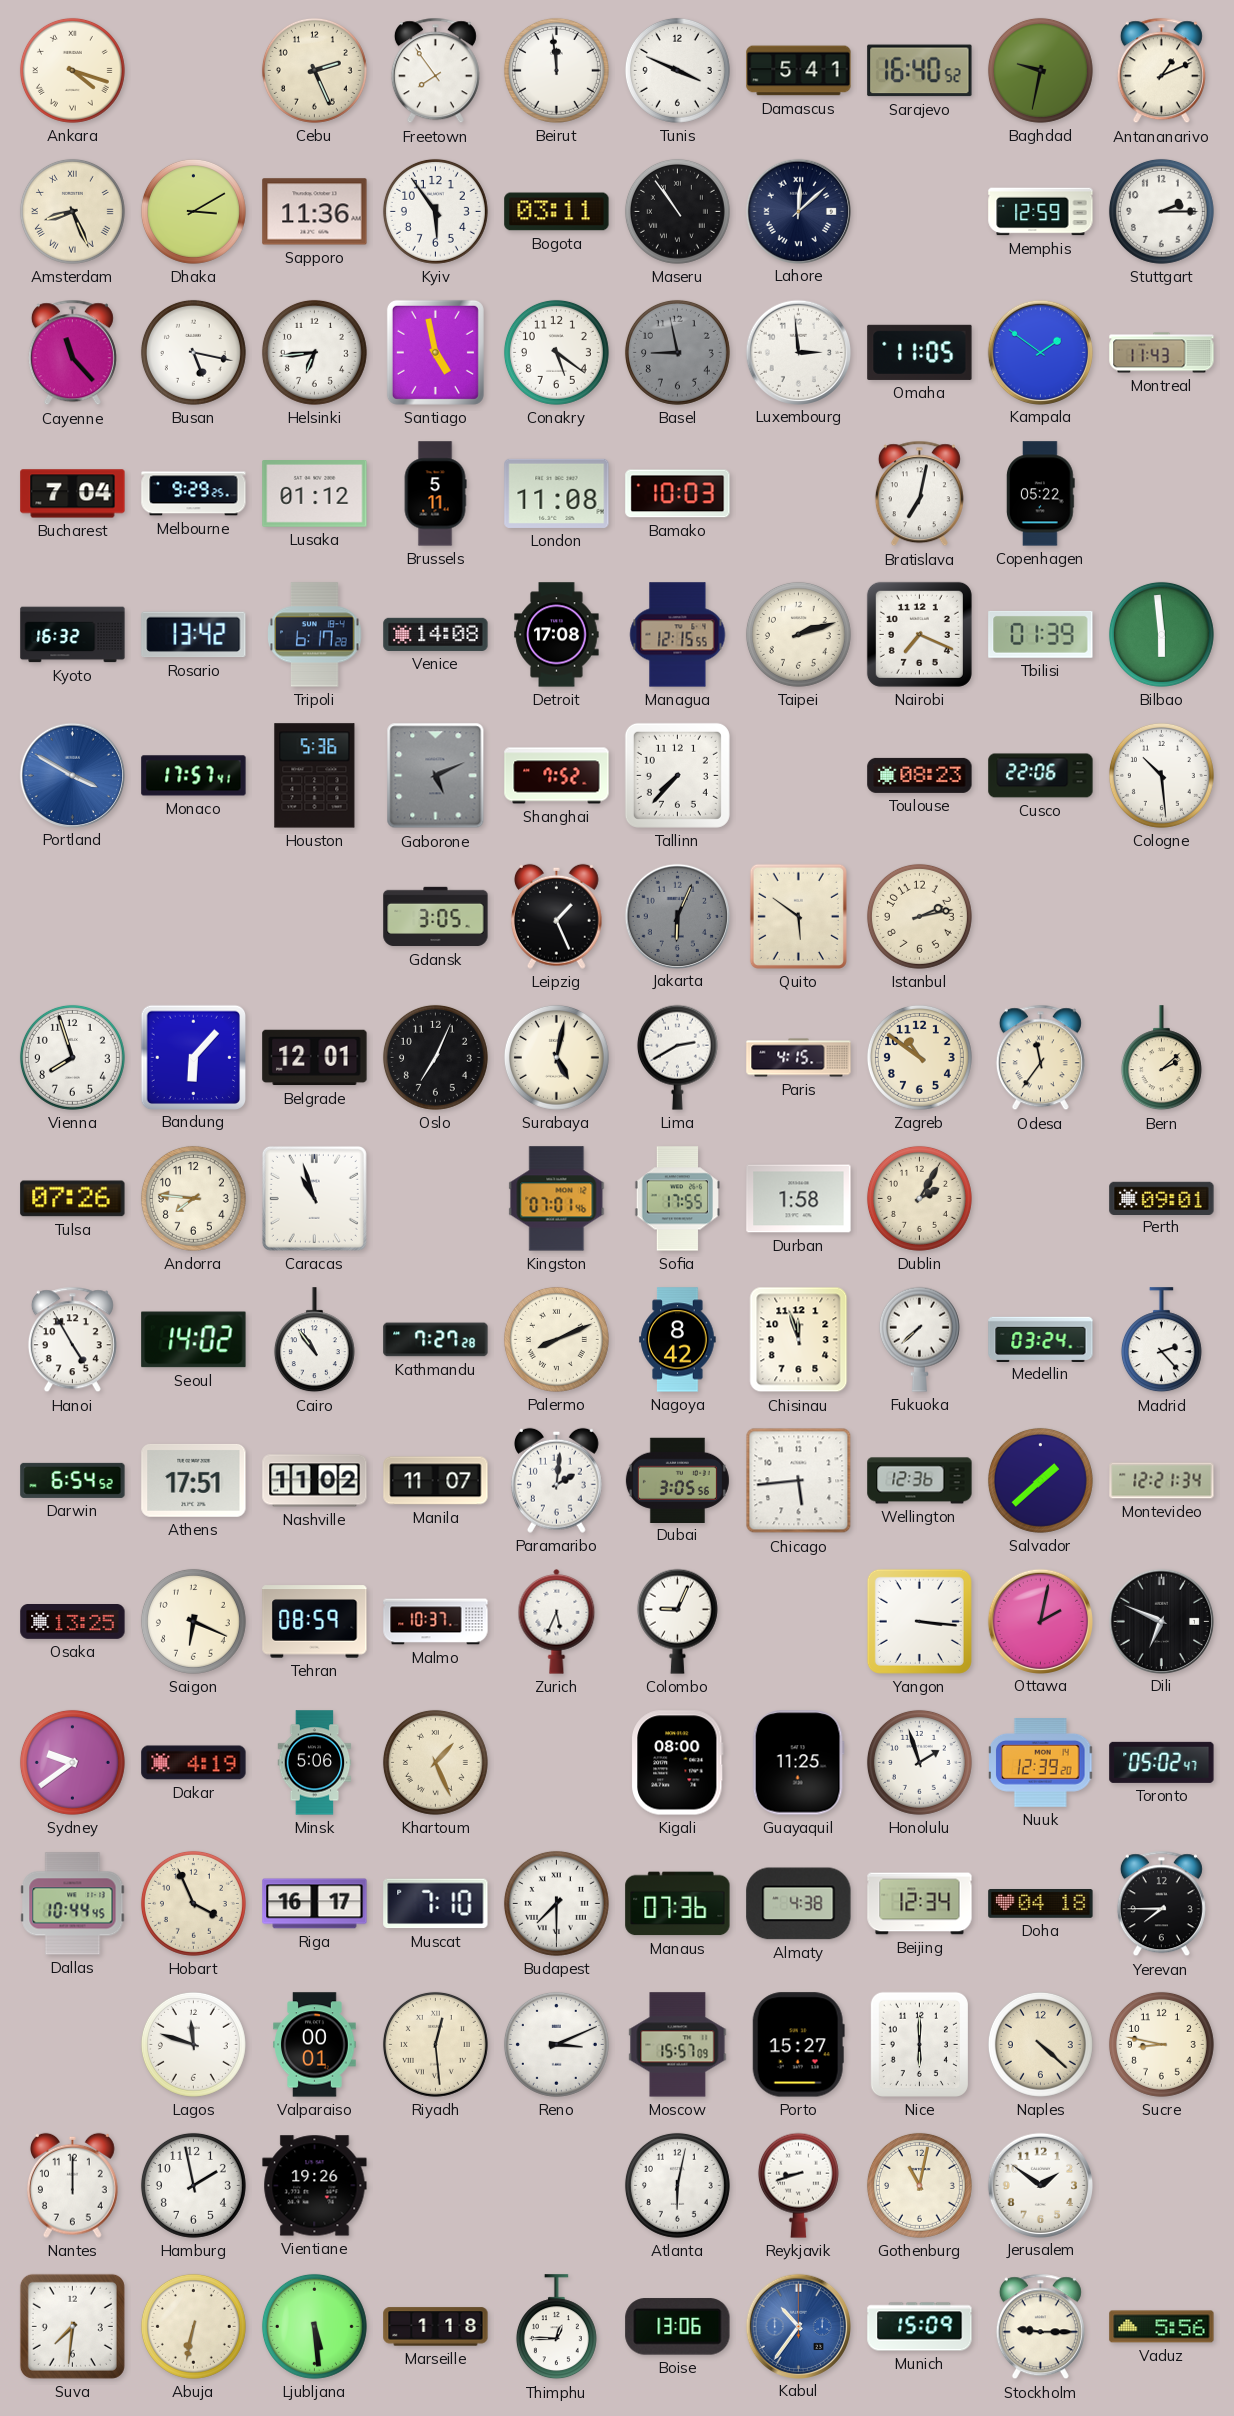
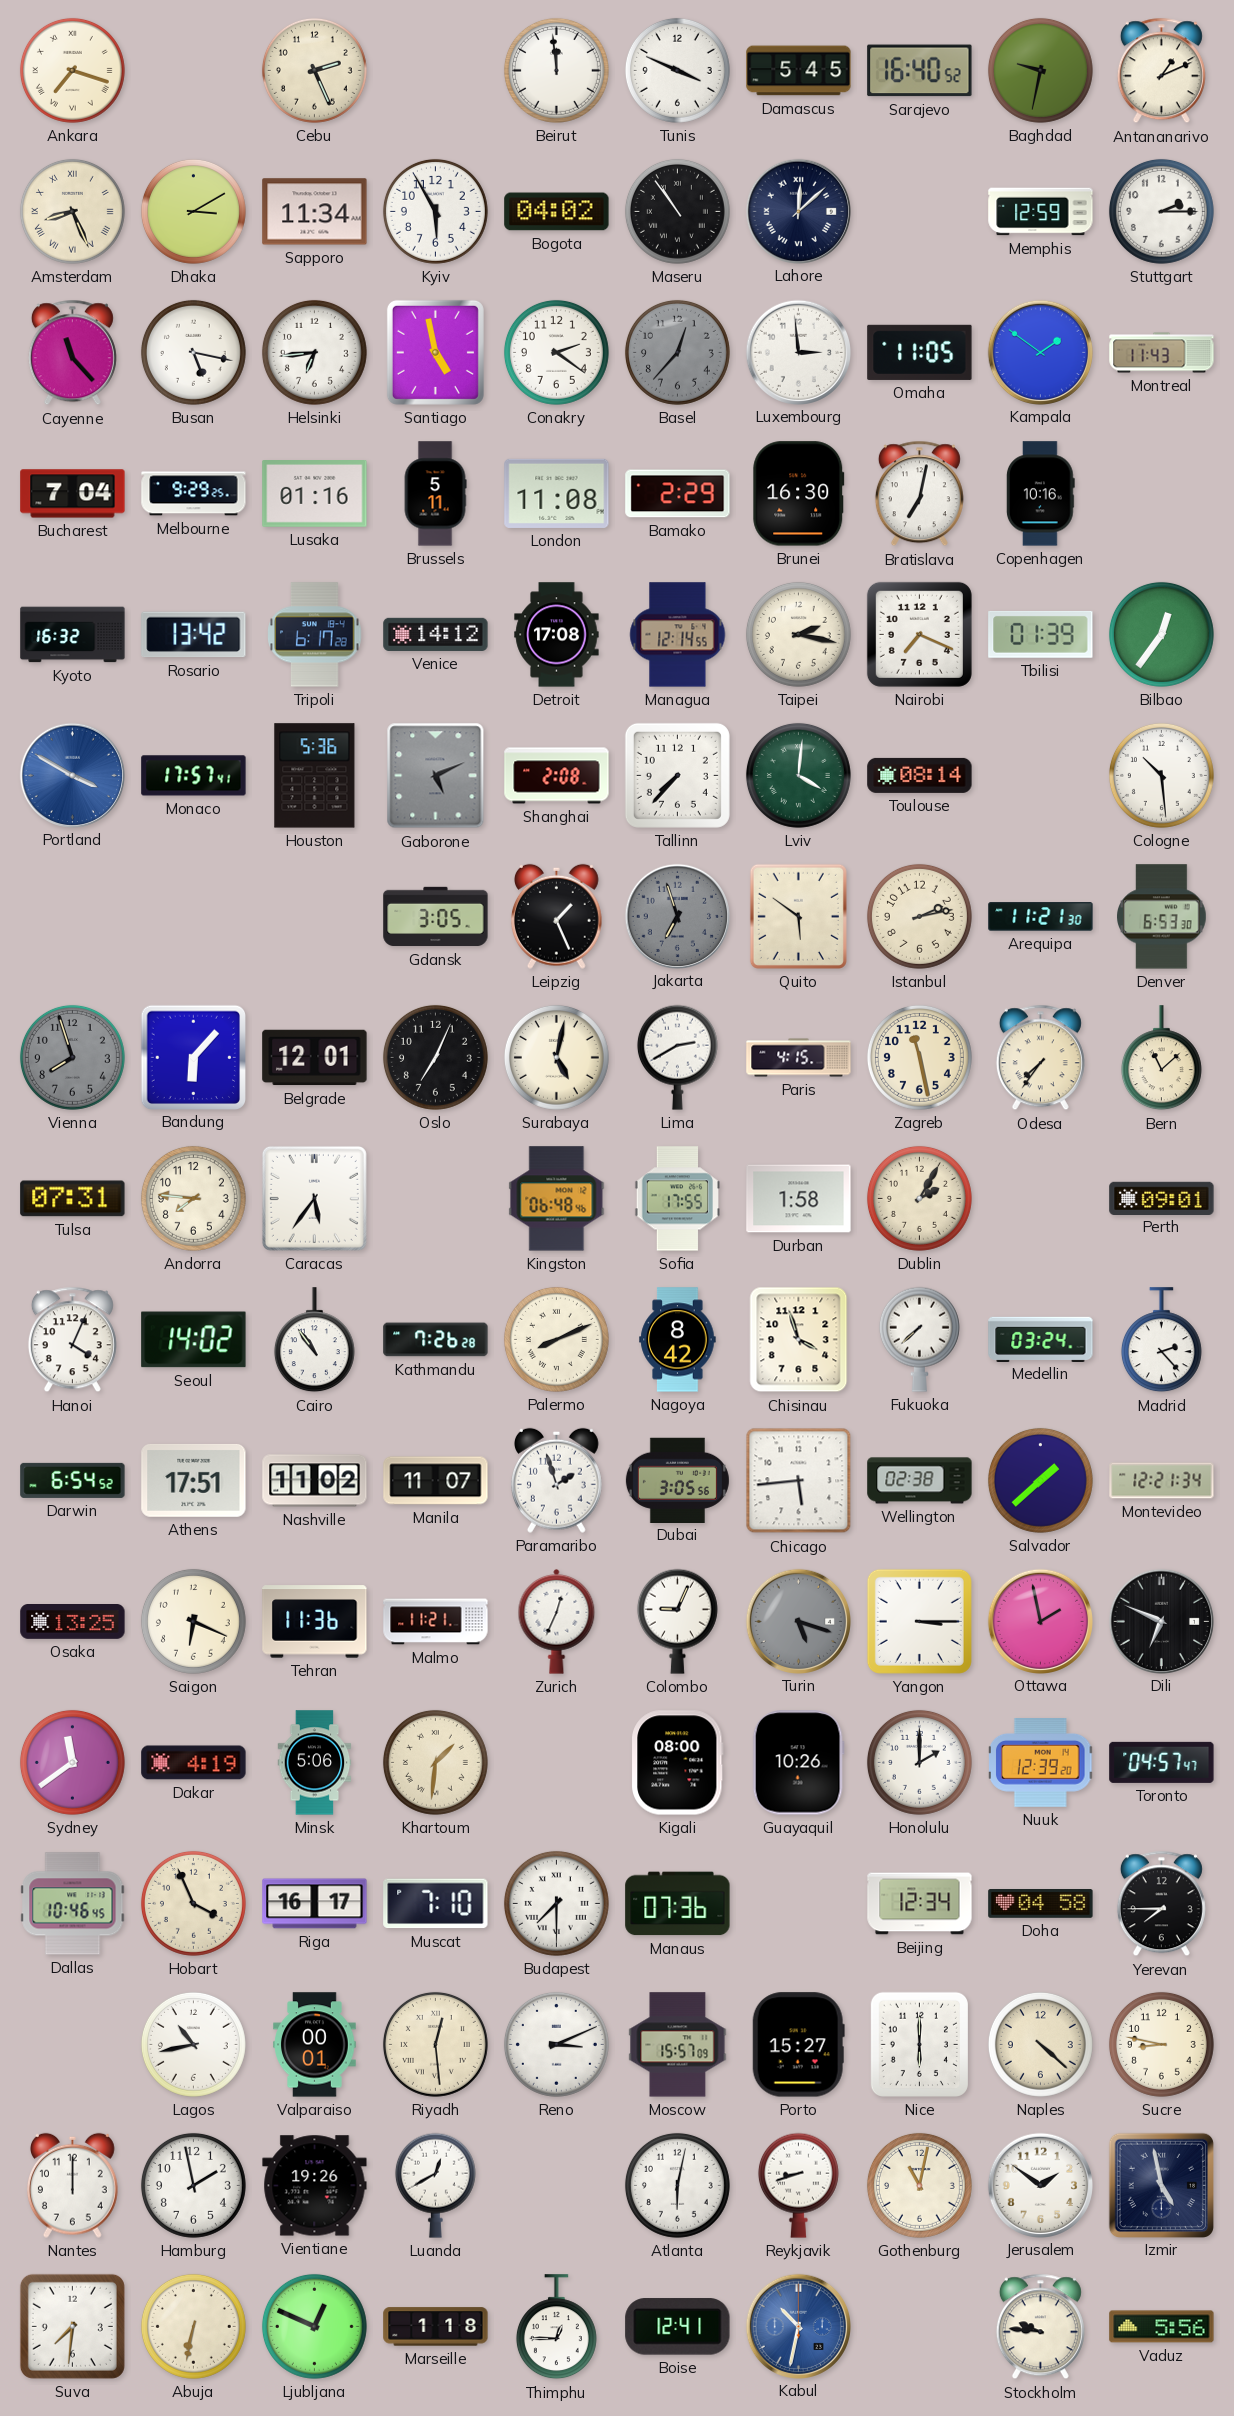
Ankara: 4:18 -> 7:18
Freetown: 7:54 -> none
Damascus: 5:41 -> 5:45
Sapporo: 11:36 -> 11:34
Kyiv: 5:54 -> 5:55
Bogota: 03:11 -> 04:02
Conakry: 5:21 -> 2:21
Basel: 8:58 -> 12:37
Lusaka: 01:12 -> 01:16
Bamako: 10:03 -> 2:29
Brunei: none -> 16:30
Copenhagen: 05:22 -> 10:16
Venice: 14:08 -> 14:12
Managua: 12:15 -> 12:14
Taipei: 2:12 -> 2:17
Bilbao: 5:59 -> 12:36
Shanghai: 7:52 -> 2:08
Lviv: none -> 4:01
Toulouse: 08:23 -> 08:14
Cusco: 22:06 -> none
Jakarta: 6:04 -> 6:57
Arequipa: none -> 11:21
Denver: none -> 6:53
Vienna dial: white -> grey
Zagreb: 10:51 -> 11:28
Odesa: 11:36 -> 7:36
Bern: 2:08 -> 11:08
Tulsa: 07:26 -> 07:31
Caracas: 10:57 -> 5:36
Kingston: 07:01 -> 06:48
Hanoi: 4:55 -> 4:04
Kathmandu: 7:27 -> 7:26
Chisinau: 11:57 -> 3:57
Paramaribo: 2:01 -> 1:57
Wellington: 12:36 -> 02:38
Tehran: 08:59 -> 11:36
Malmo: 10:37 -> 11:21
Zurich: 5:34 -> 12:34
Turin: none -> 5:18
Yangon: 3:16 -> 3:15
Ottawa: 2:02 -> 1:58
Sydney: 9:39 -> 11:39
Khartoum: 1:26 -> 1:31
Guayaquil: 11:25 -> 10:26
Honolulu: 1:57 -> 2:00
Toronto: 05:02 -> 04:57
Dallas: 10:44 -> 10:46
Almaty: 4:38 -> none
Doha: 04:18 -> 04:58
Lagos: 11:48 -> 10:43
Luanda: none -> 12:40
Izmir: none -> 4:58
Ljubljana: 5:29 -> 12:49
Boise: 13:06 -> 12:41
Kabul: 10:36 -> 10:32
Munich: 15:09 -> none
Stockholm: 9:15 -> 9:46
